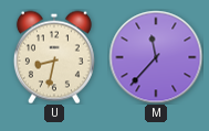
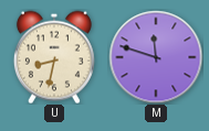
M: 11:37 -> 11:48
